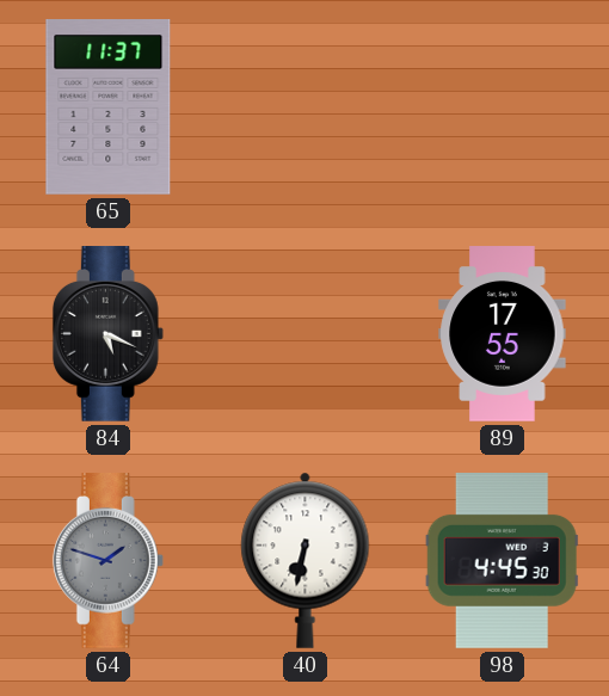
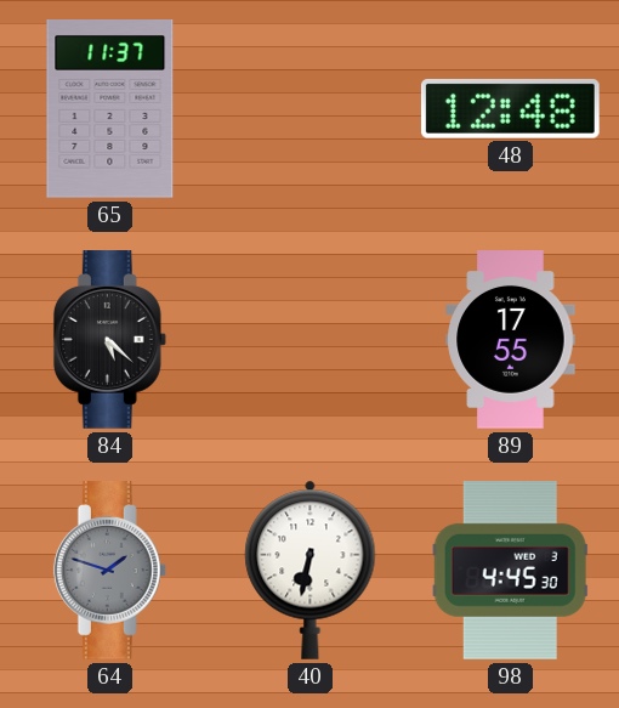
48: none -> 12:48
84: 5:19 -> 5:22
